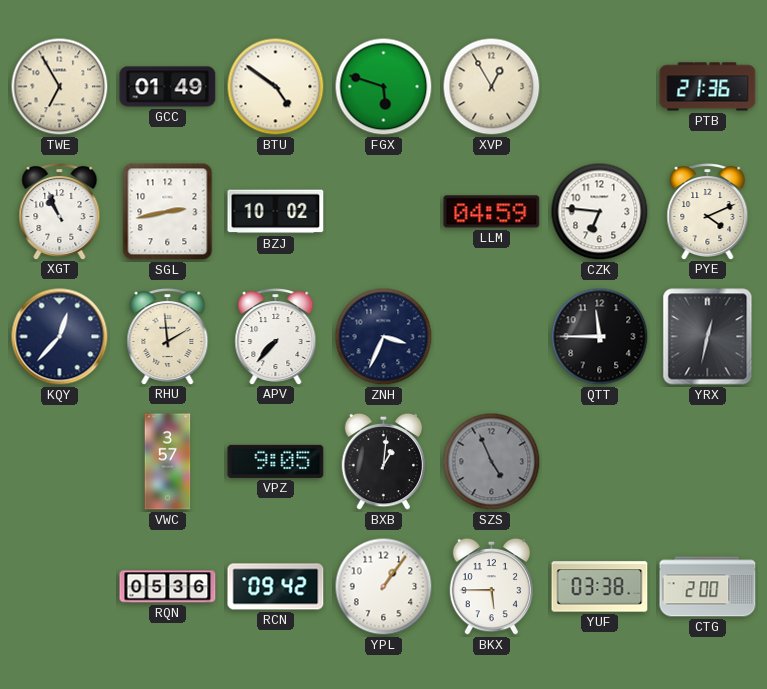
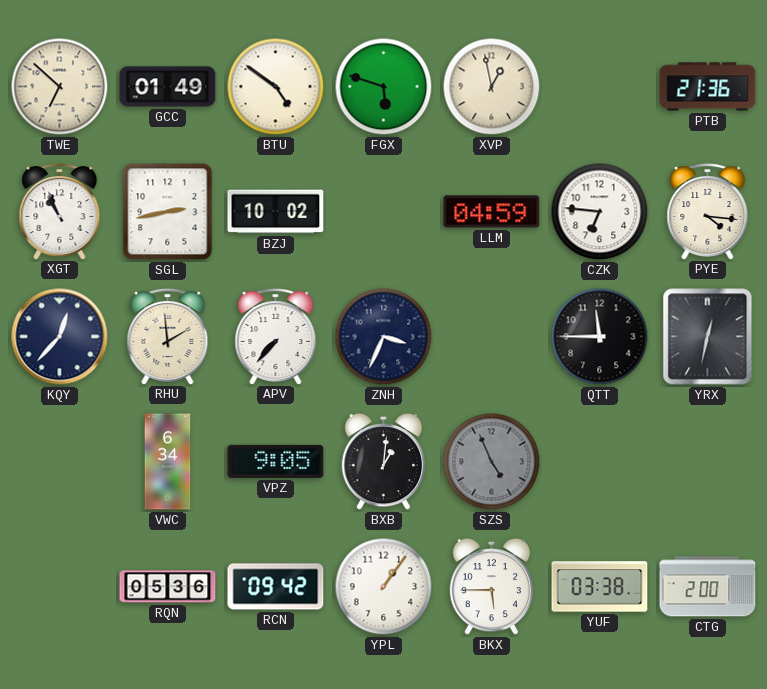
TWE: 6:55 -> 6:52
XVP: 12:55 -> 12:58
PYE: 4:11 -> 4:16
VWC: 3:57 -> 6:34
